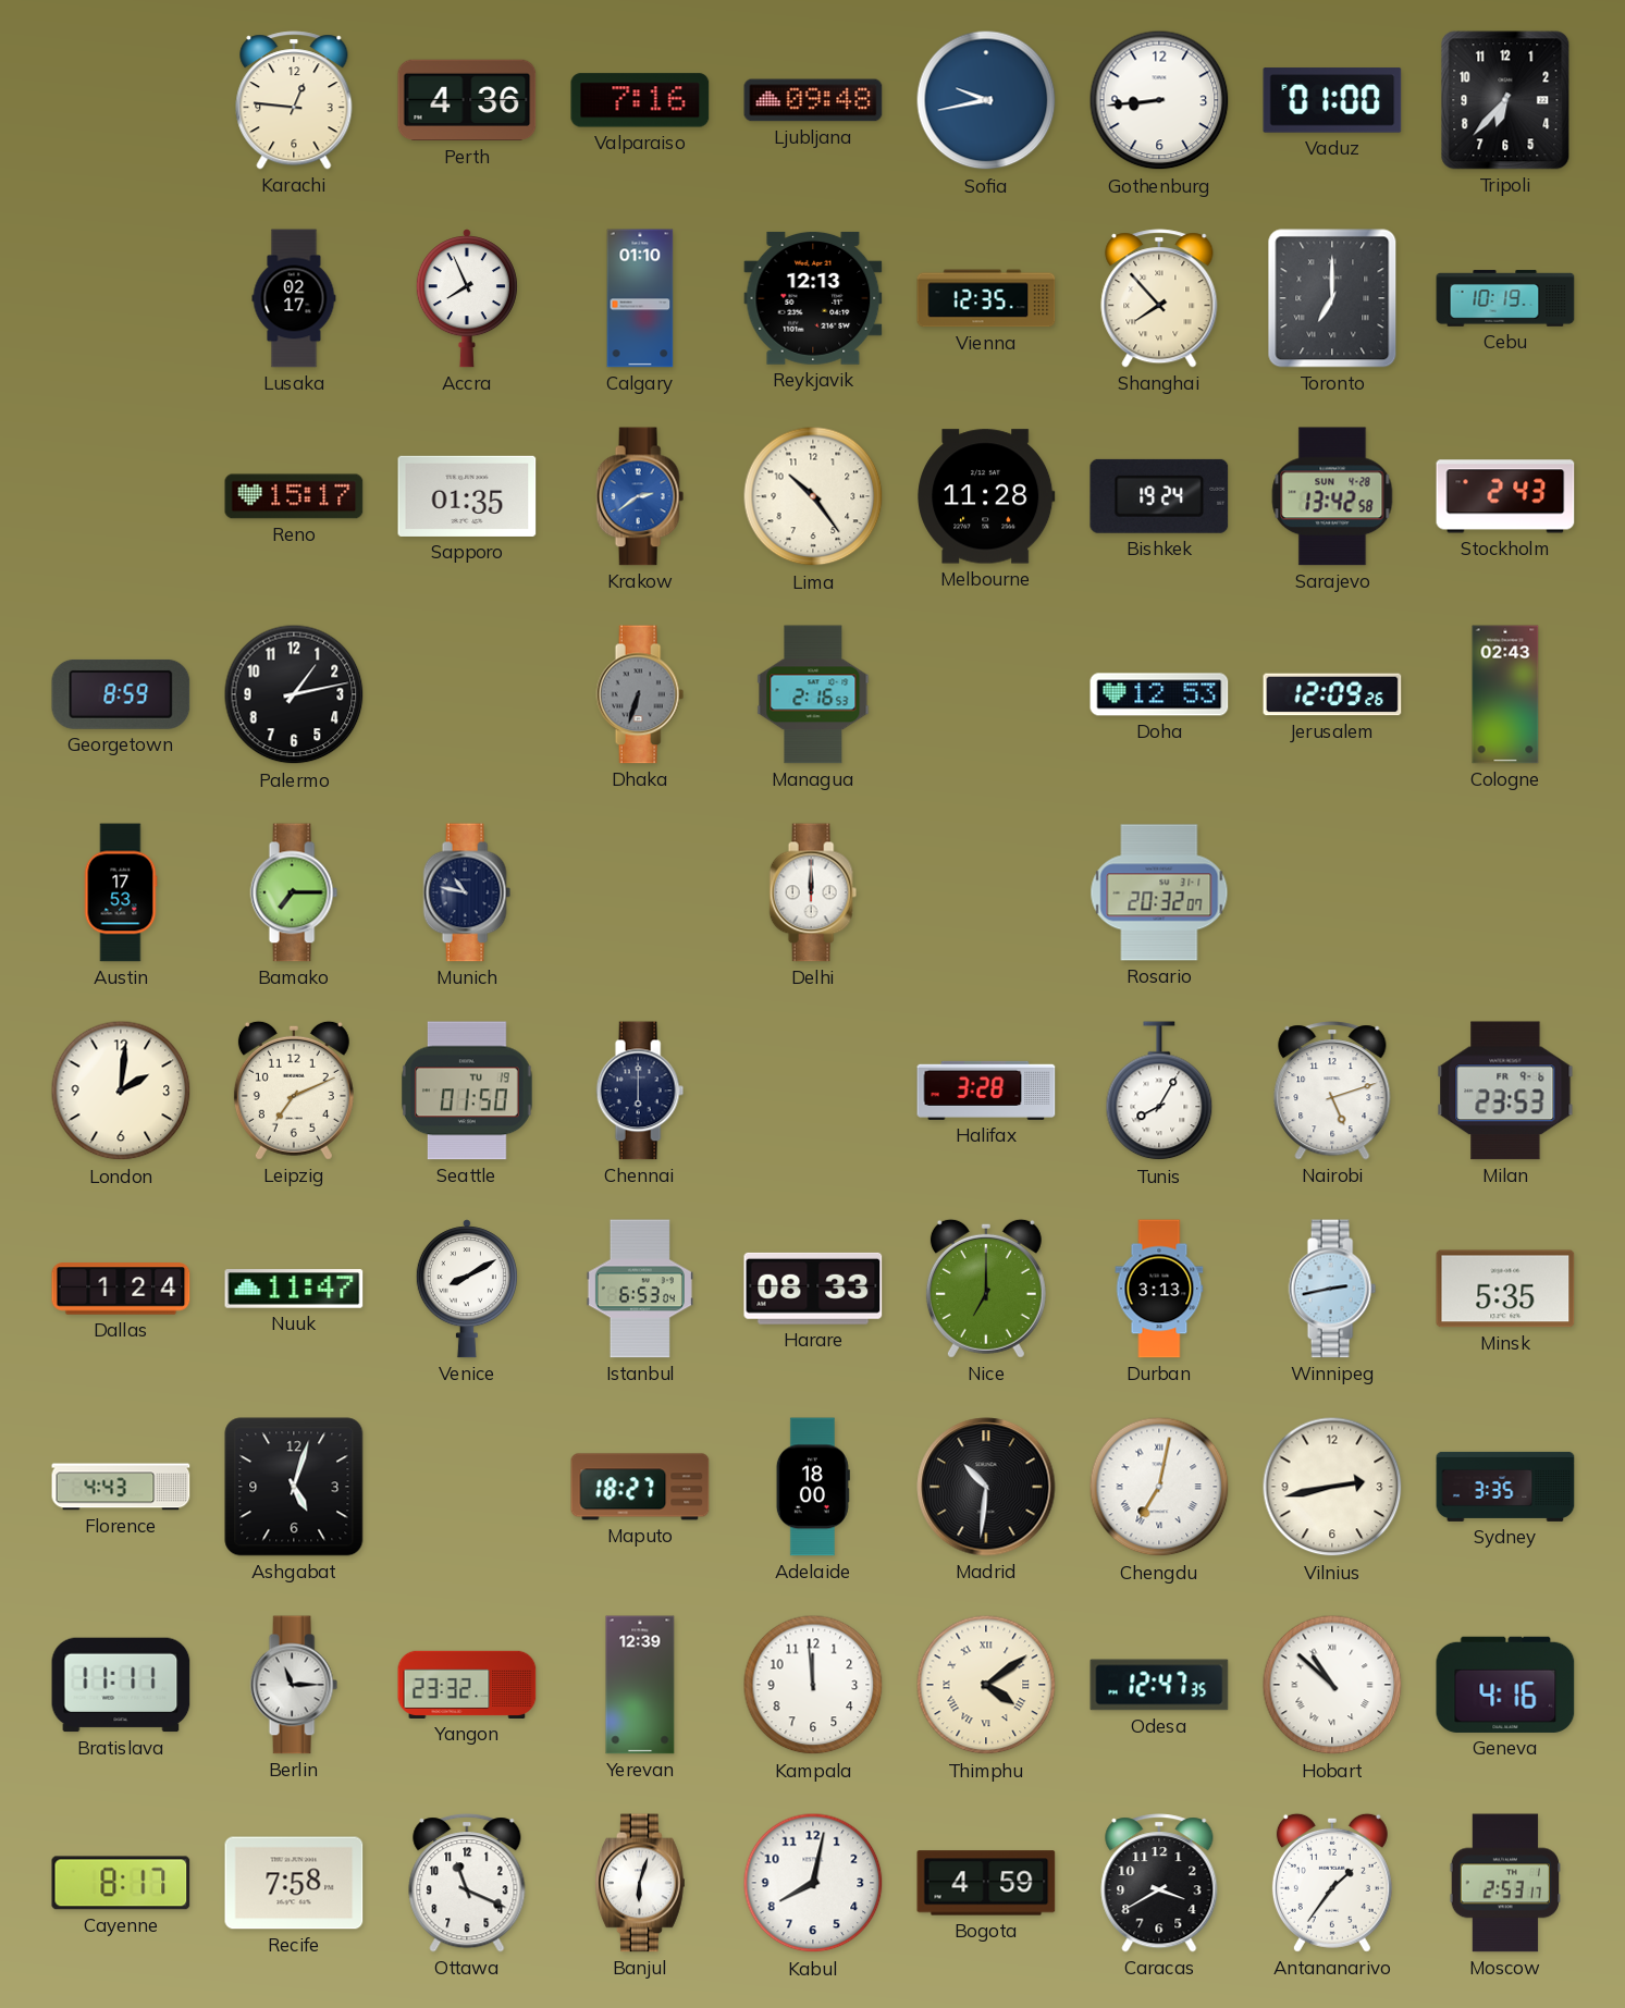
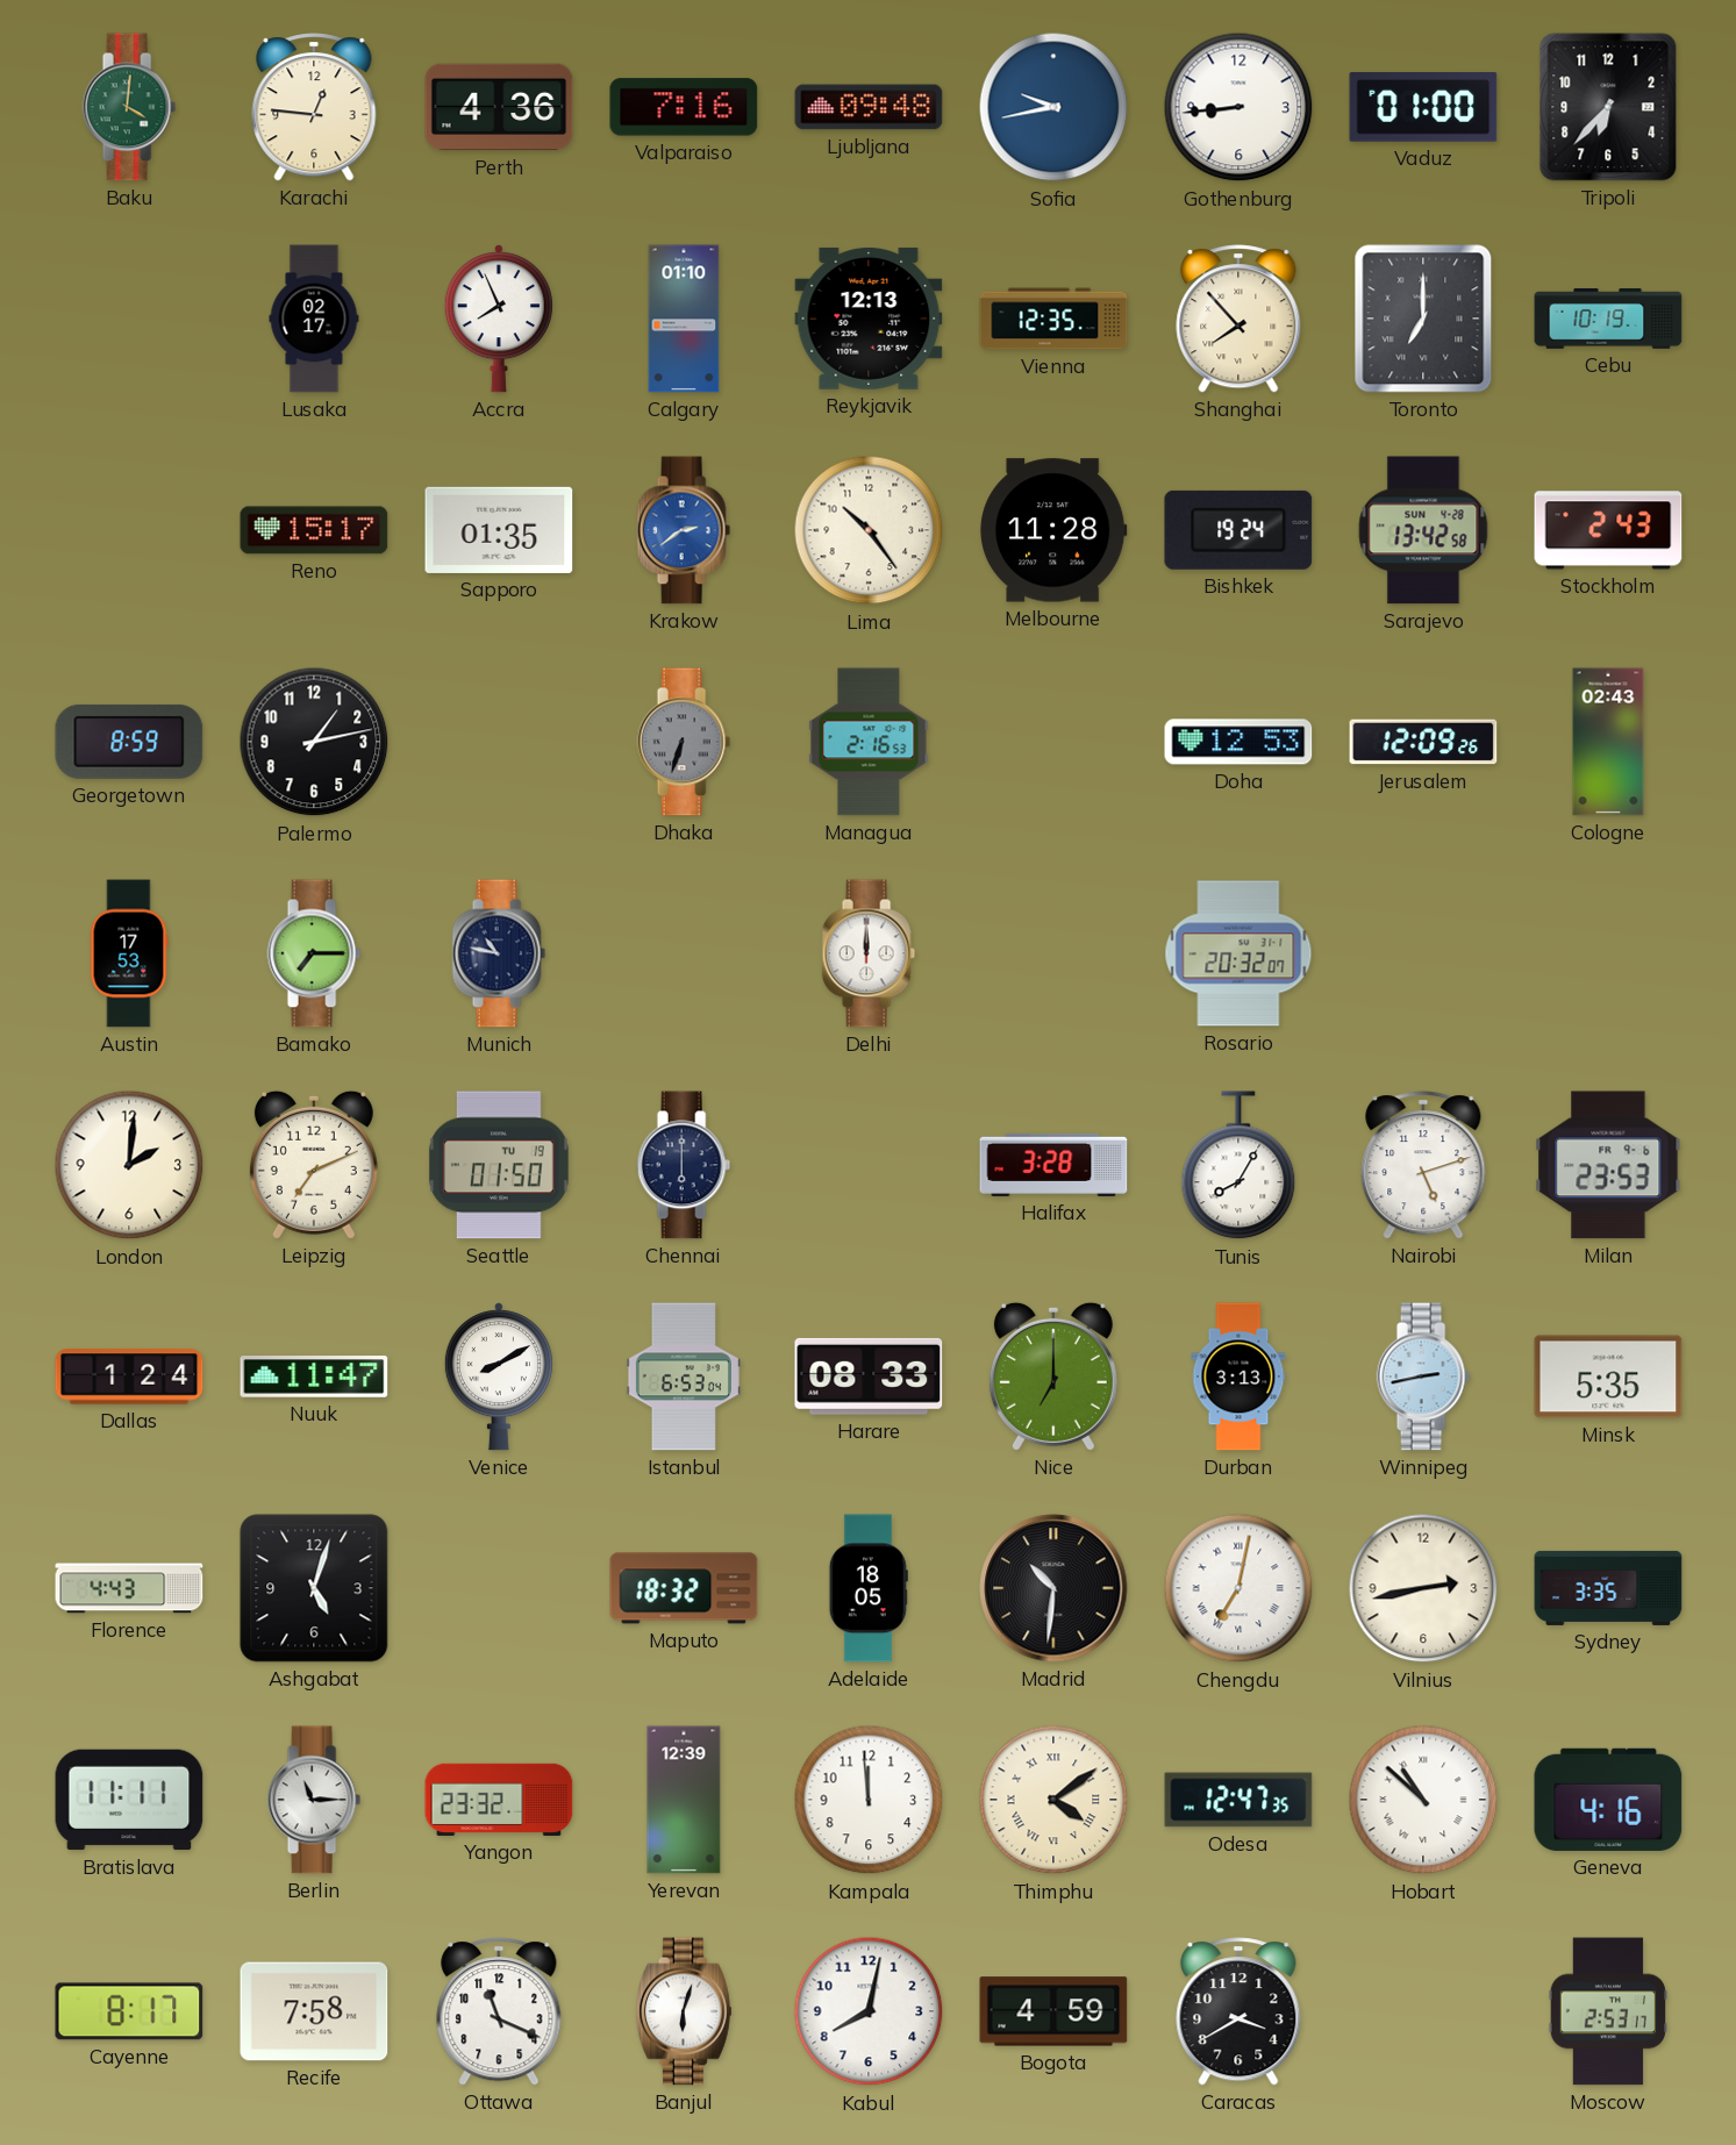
Baku: none -> 4:01
Maputo: 18:27 -> 18:32
Adelaide: 18:00 -> 18:05
Antananarivo: 1:36 -> none
